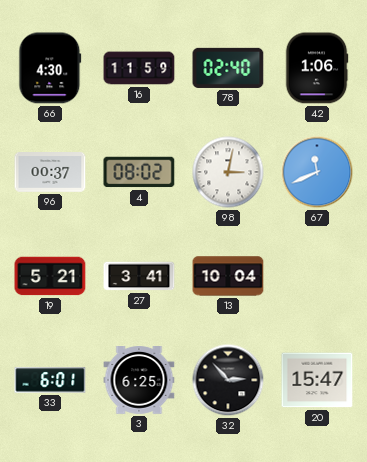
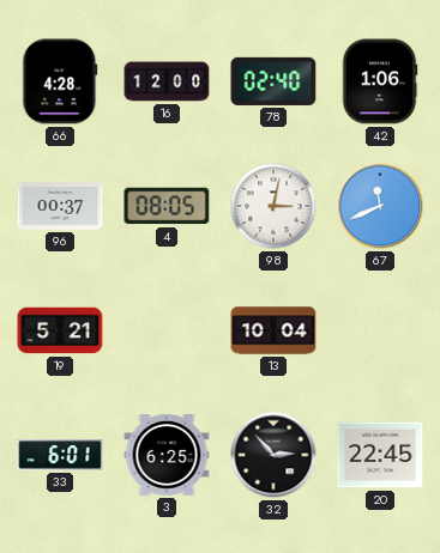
66: 4:30 -> 4:28
16: 11:59 -> 12:00
4: 08:02 -> 08:05
27: 3:41 -> none
20: 15:47 -> 22:45
